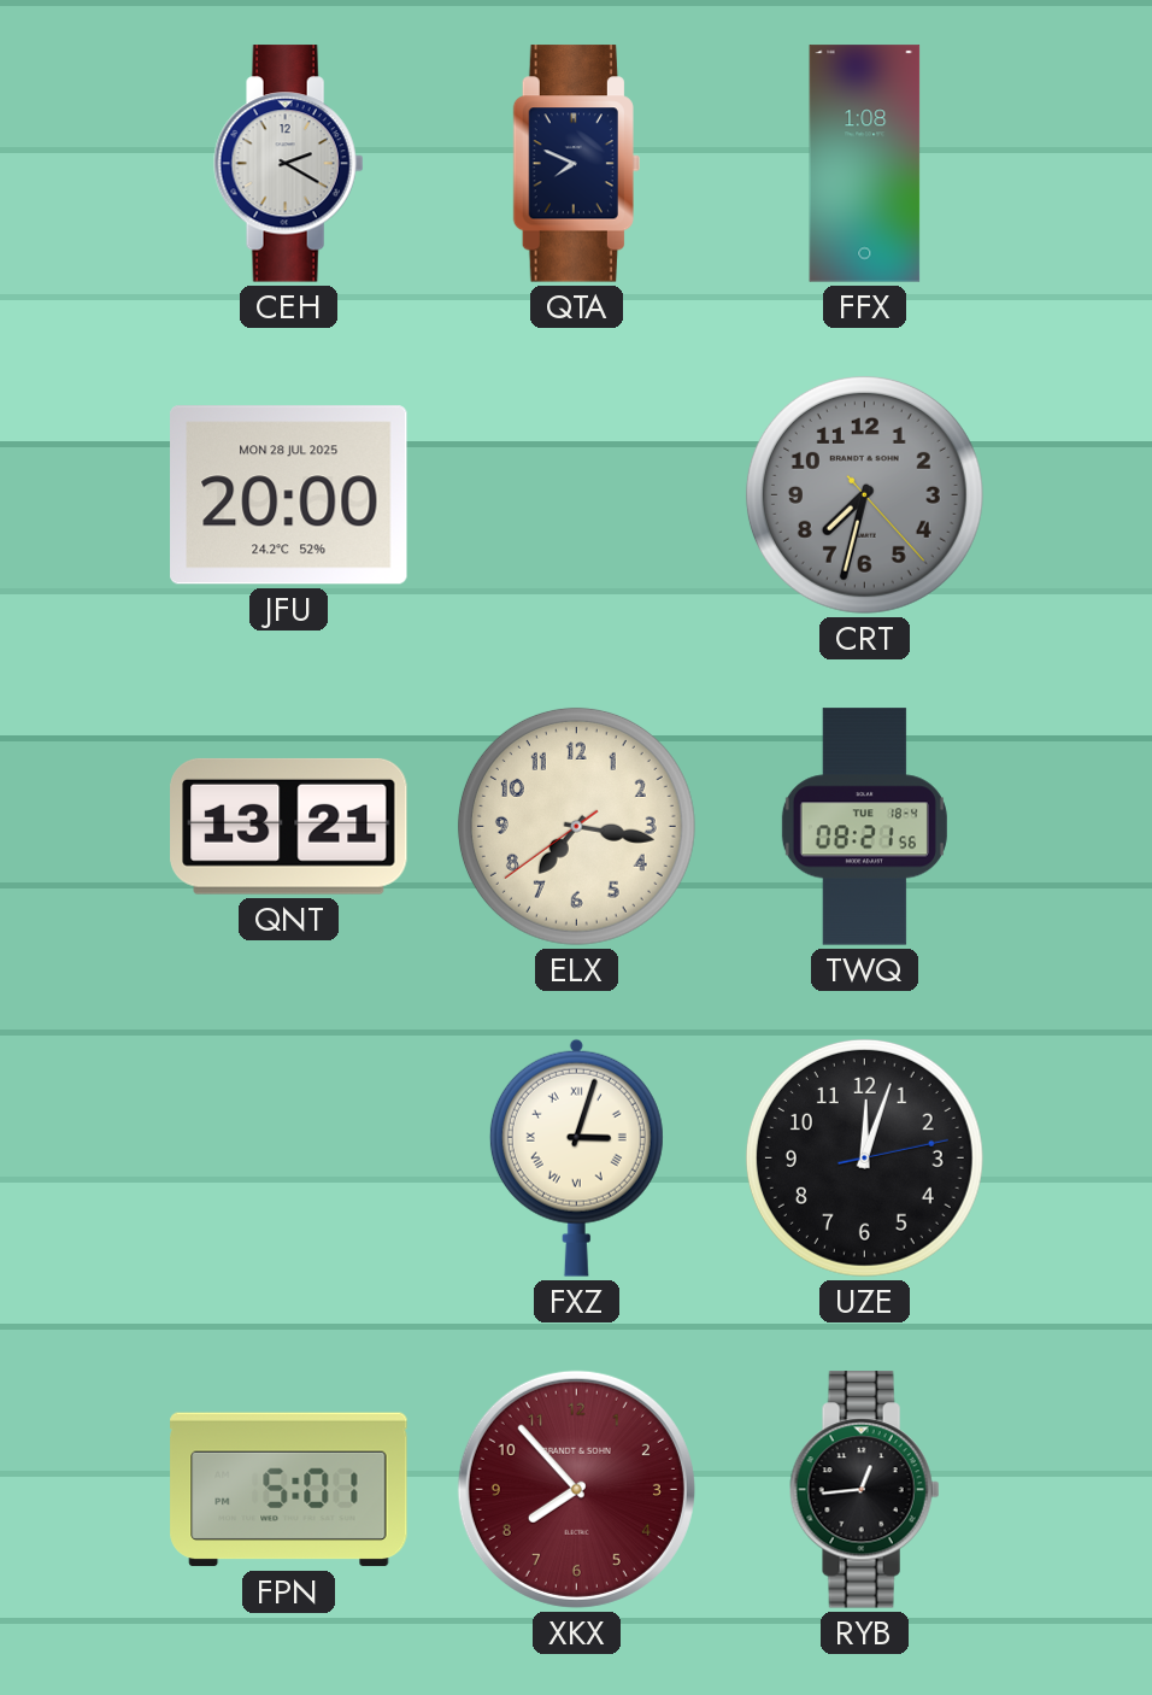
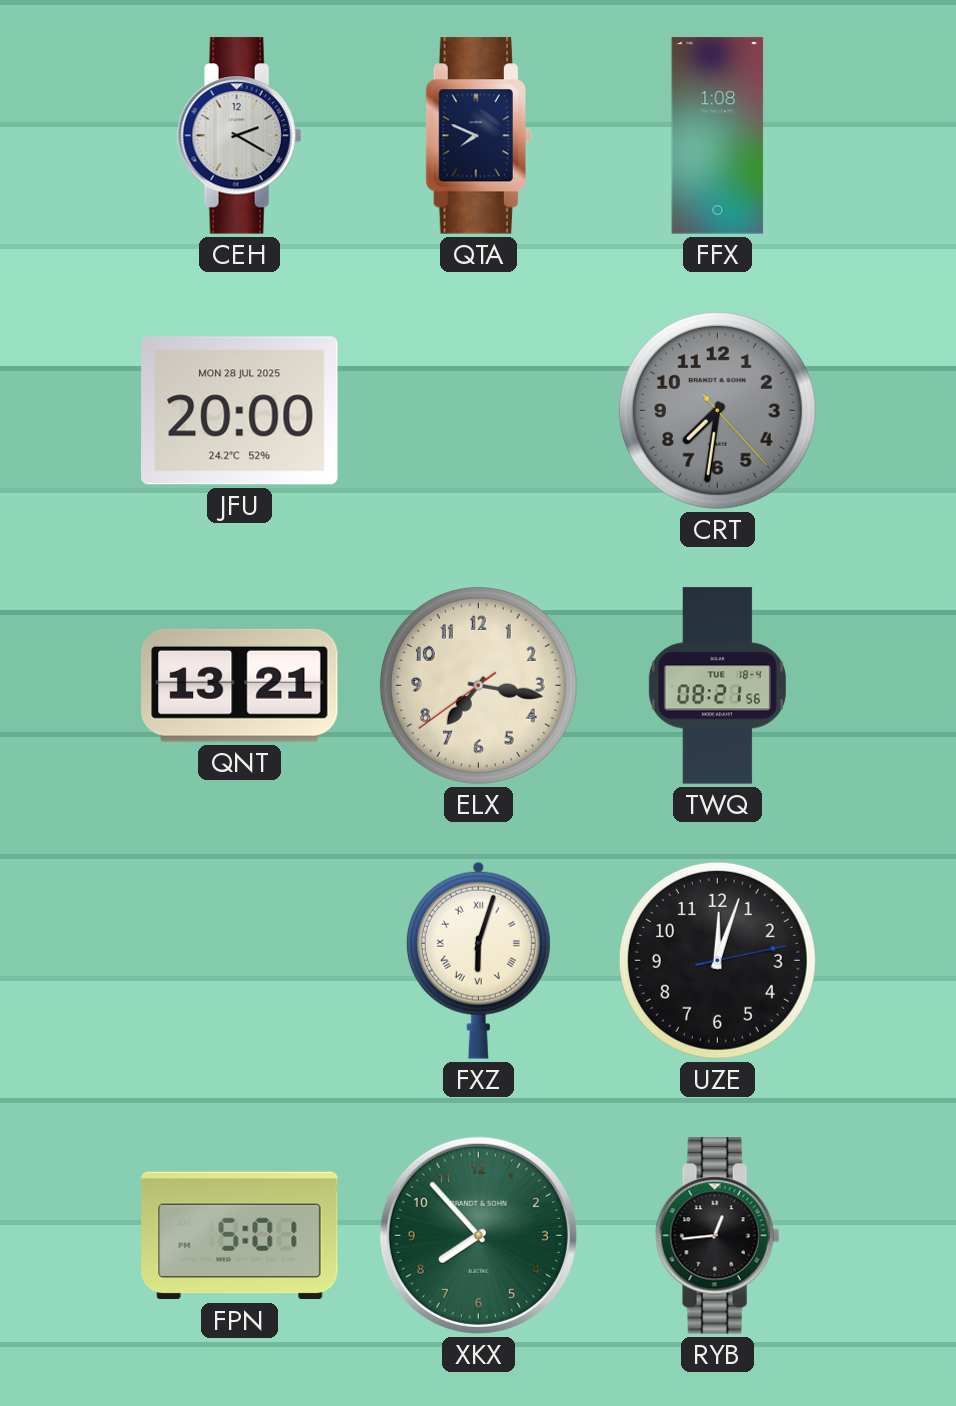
CRT: 7:32 -> 7:31
FXZ: 3:03 -> 6:03
XKX dial: burgundy -> green
